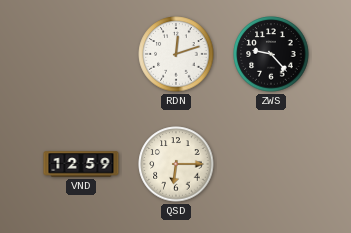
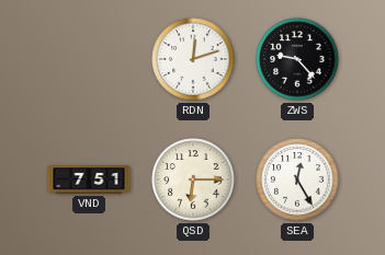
VND: 12:59 -> 7:51
SEA: none -> 12:25
